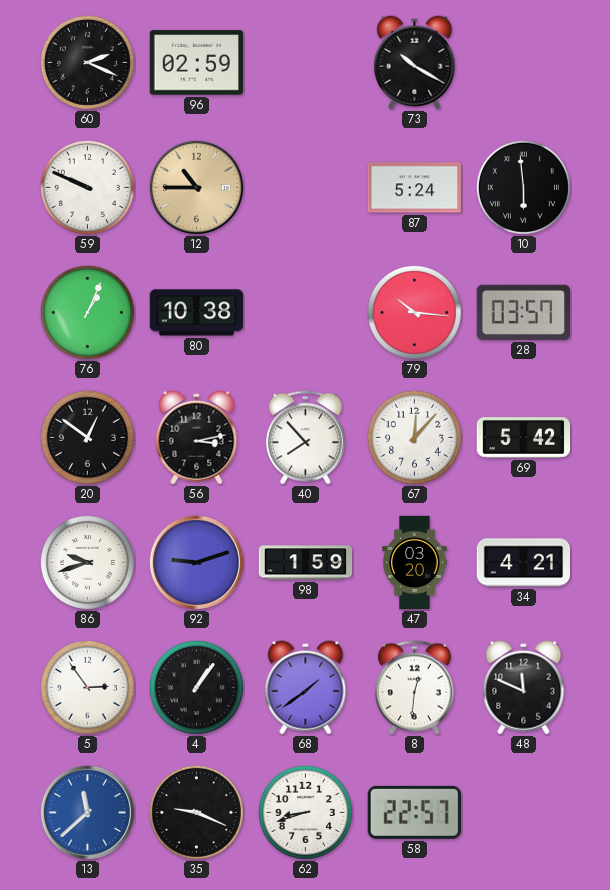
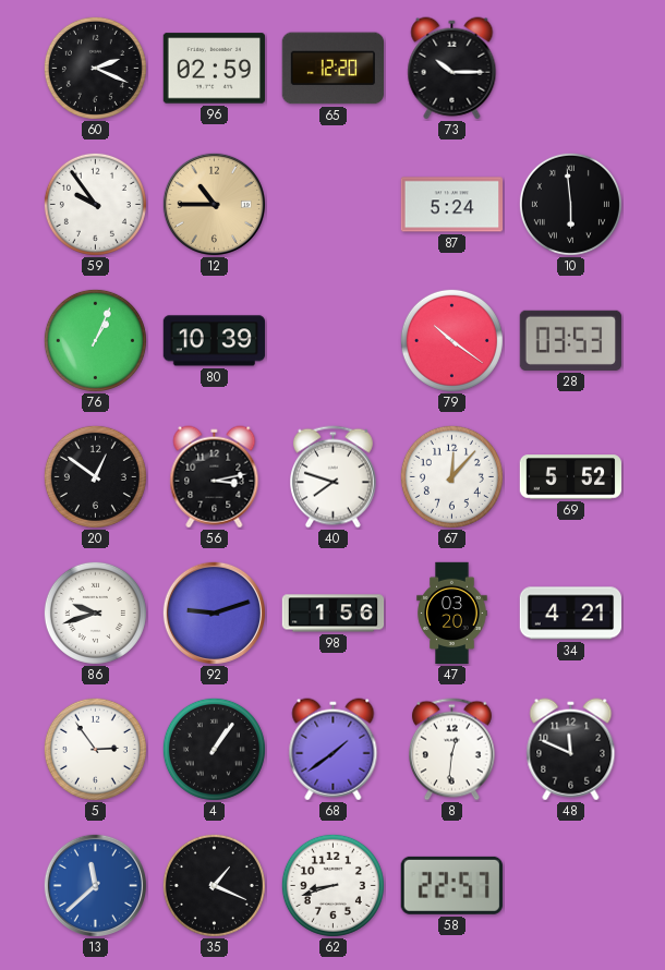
65: none -> 12:20
73: 10:20 -> 10:15
59: 9:49 -> 9:54
80: 10:38 -> 10:39
79: 10:16 -> 10:21
28: 03:57 -> 03:53
40: 7:53 -> 7:48
69: 5:42 -> 5:52
98: 1:59 -> 1:56
35: 9:19 -> 1:19
